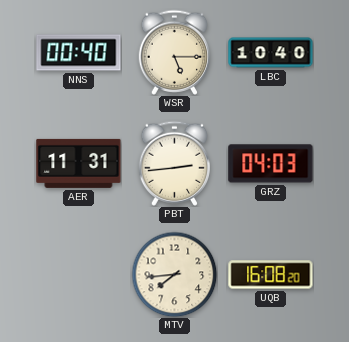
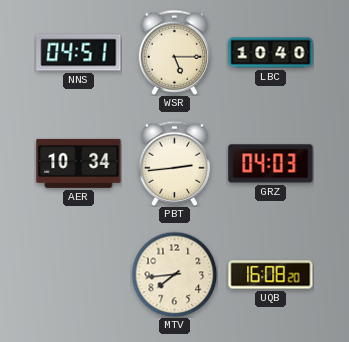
NNS: 00:40 -> 04:51
AER: 11:31 -> 10:34
